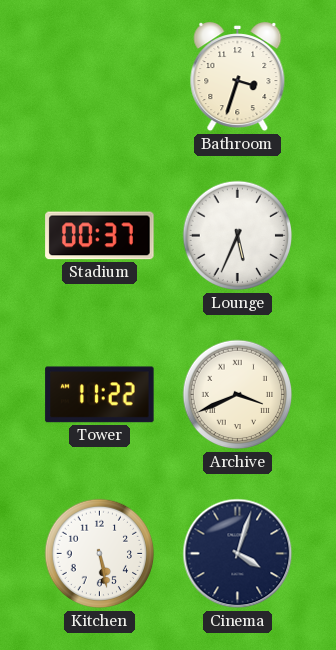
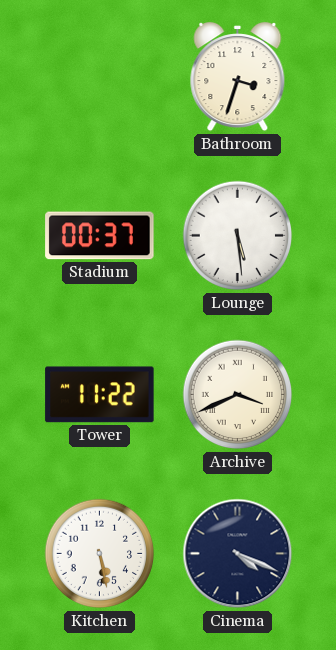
Lounge: 5:34 -> 5:29
Cinema: 4:03 -> 4:19
